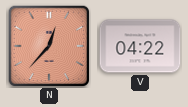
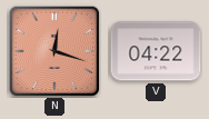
N: 12:37 -> 12:18
